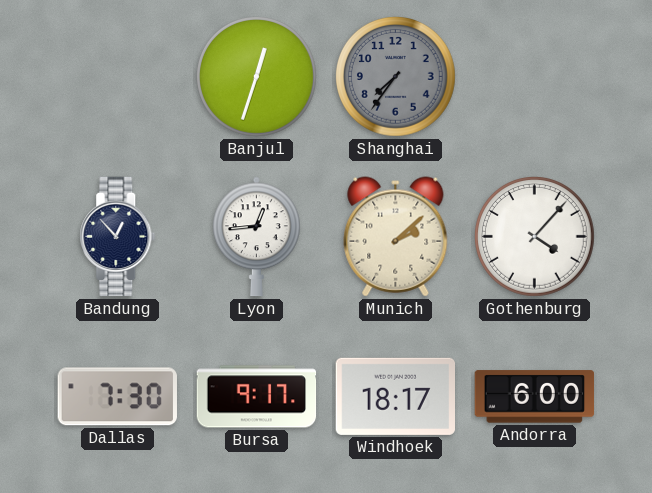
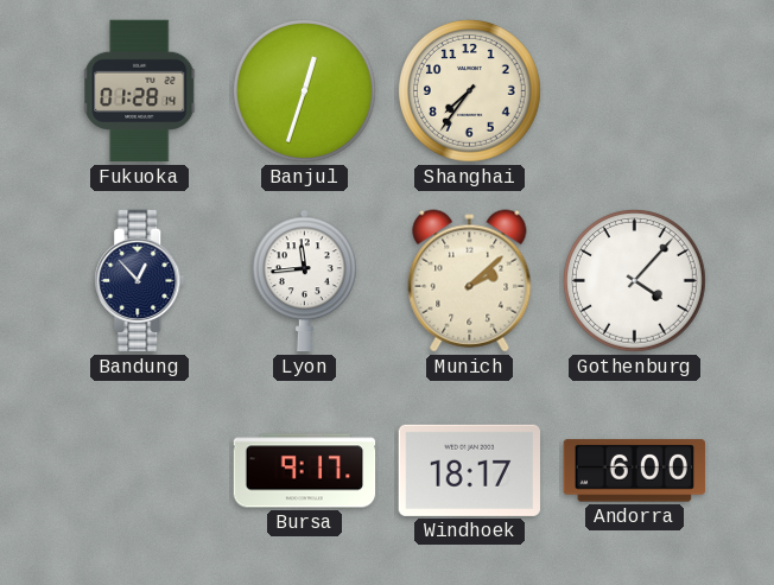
Fukuoka: none -> 01:28
Shanghai dial: grey -> cream
Lyon: 12:44 -> 11:44
Dallas: 7:30 -> none
